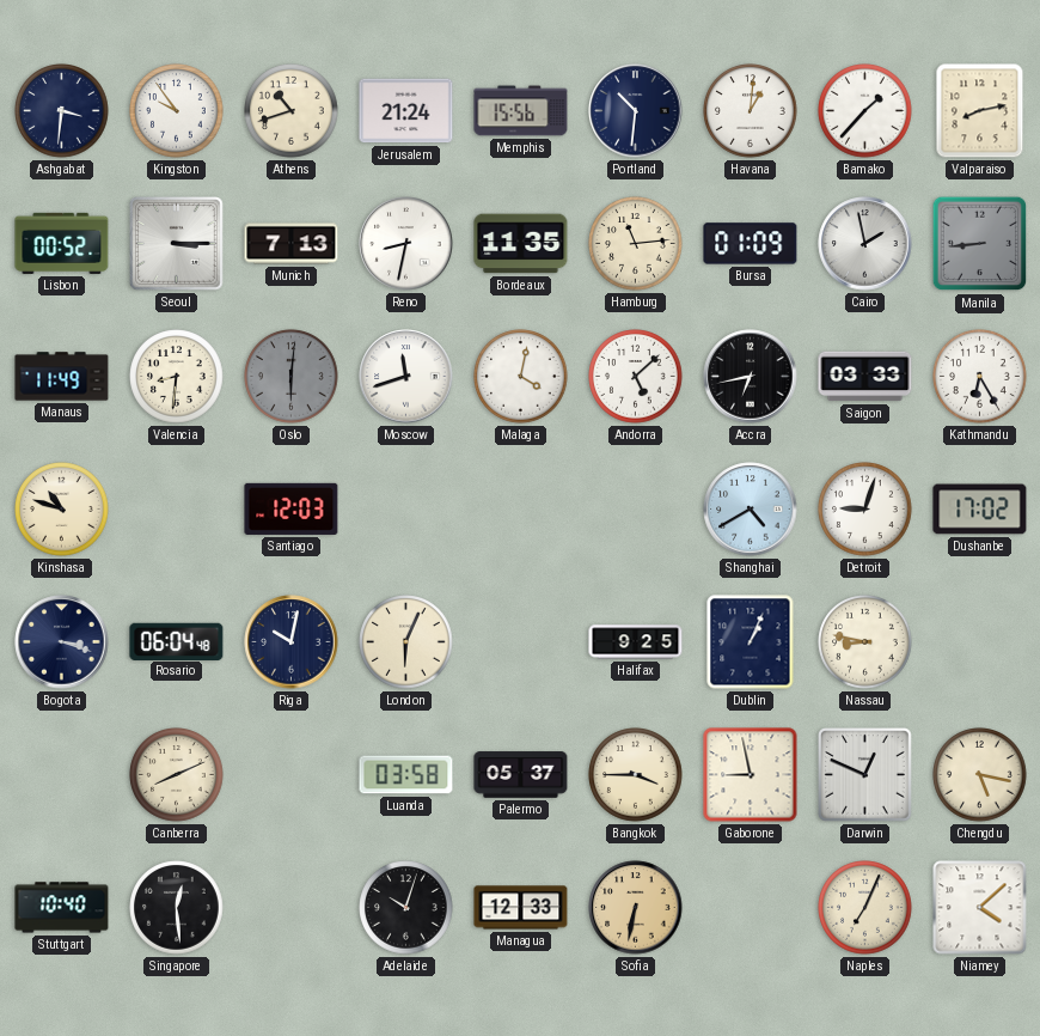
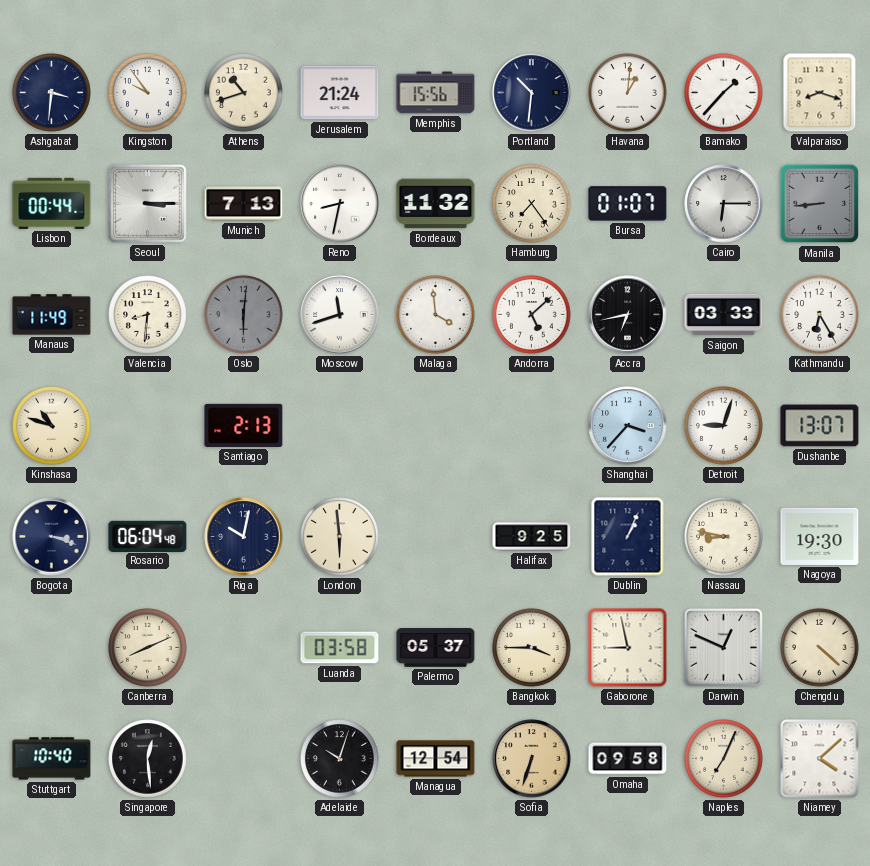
Valparaiso: 8:13 -> 8:18
Lisbon: 00:52 -> 00:44
Bordeaux: 11:35 -> 11:32
Hamburg: 11:14 -> 7:24
Bursa: 01:09 -> 01:07
Cairo: 1:58 -> 6:15
Malaga: 4:02 -> 3:59
Santiago: 12:03 -> 2:13
Shanghai: 4:40 -> 3:37
Dushanbe: 17:02 -> 13:07
London: 6:04 -> 5:59
Nagoya: none -> 19:30
Chengdu: 5:17 -> 4:22
Managua: 12:33 -> 12:54
Sofia: 6:32 -> 6:33
Omaha: none -> 09:58
